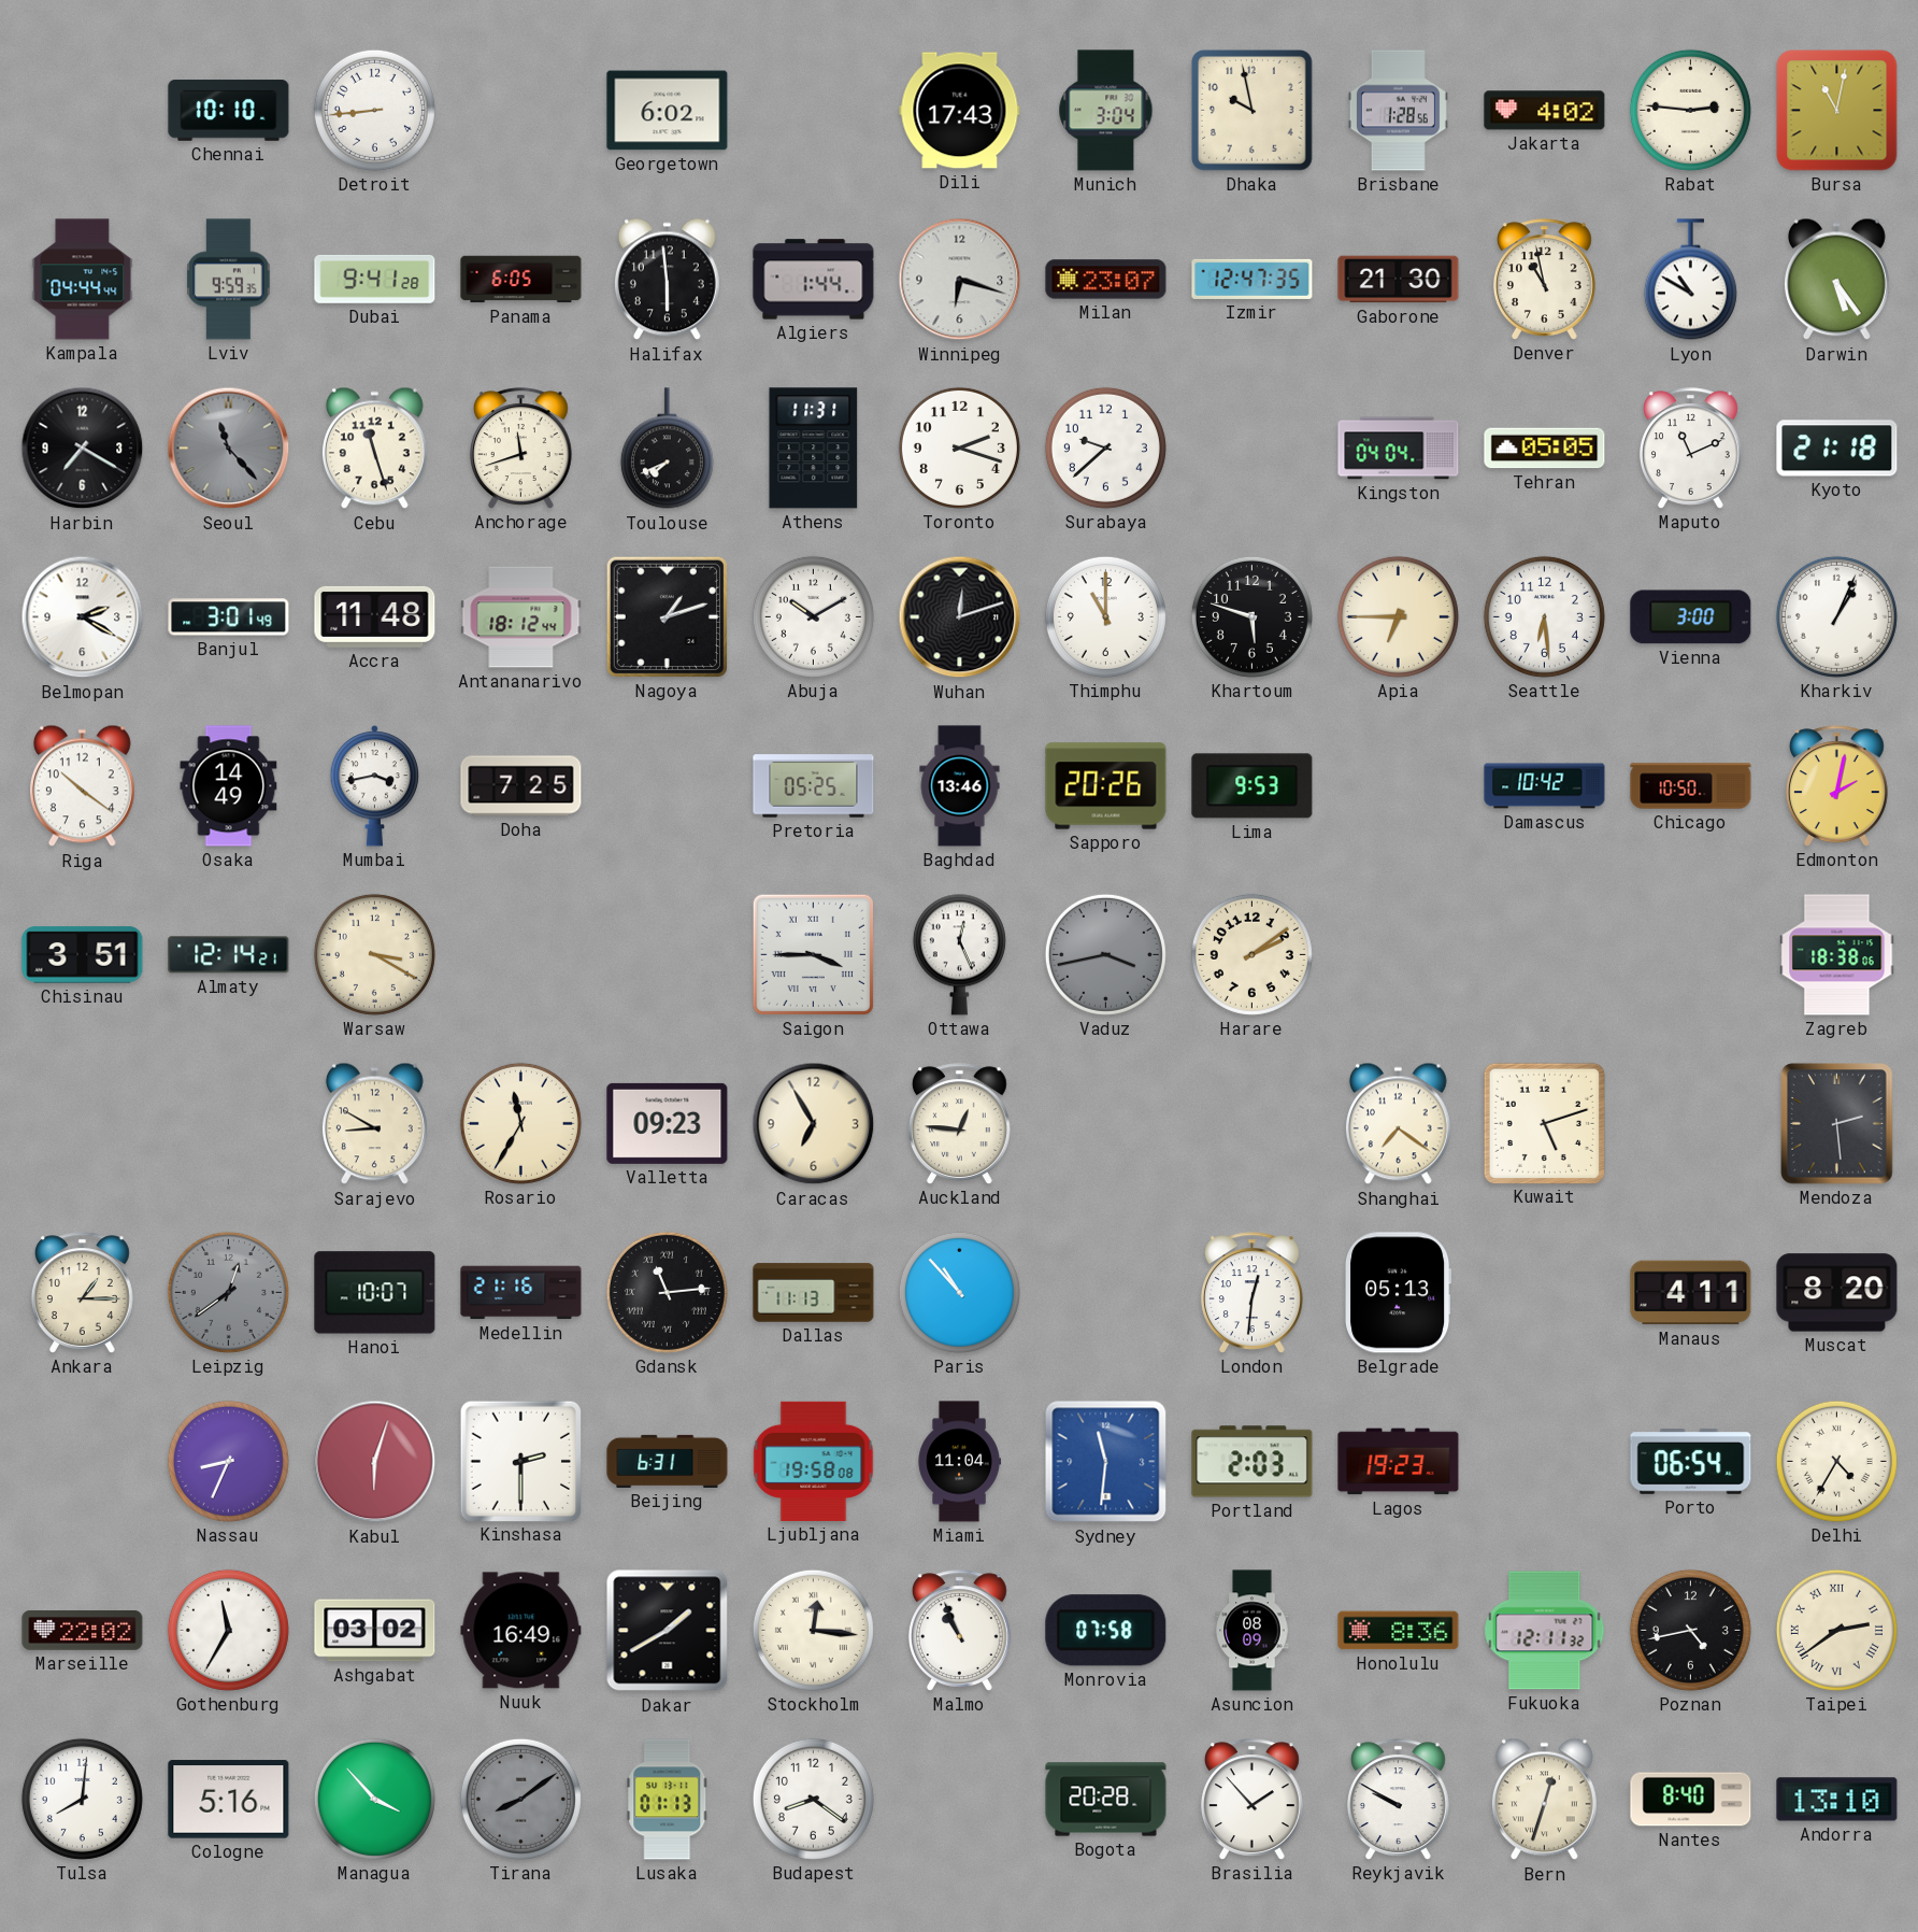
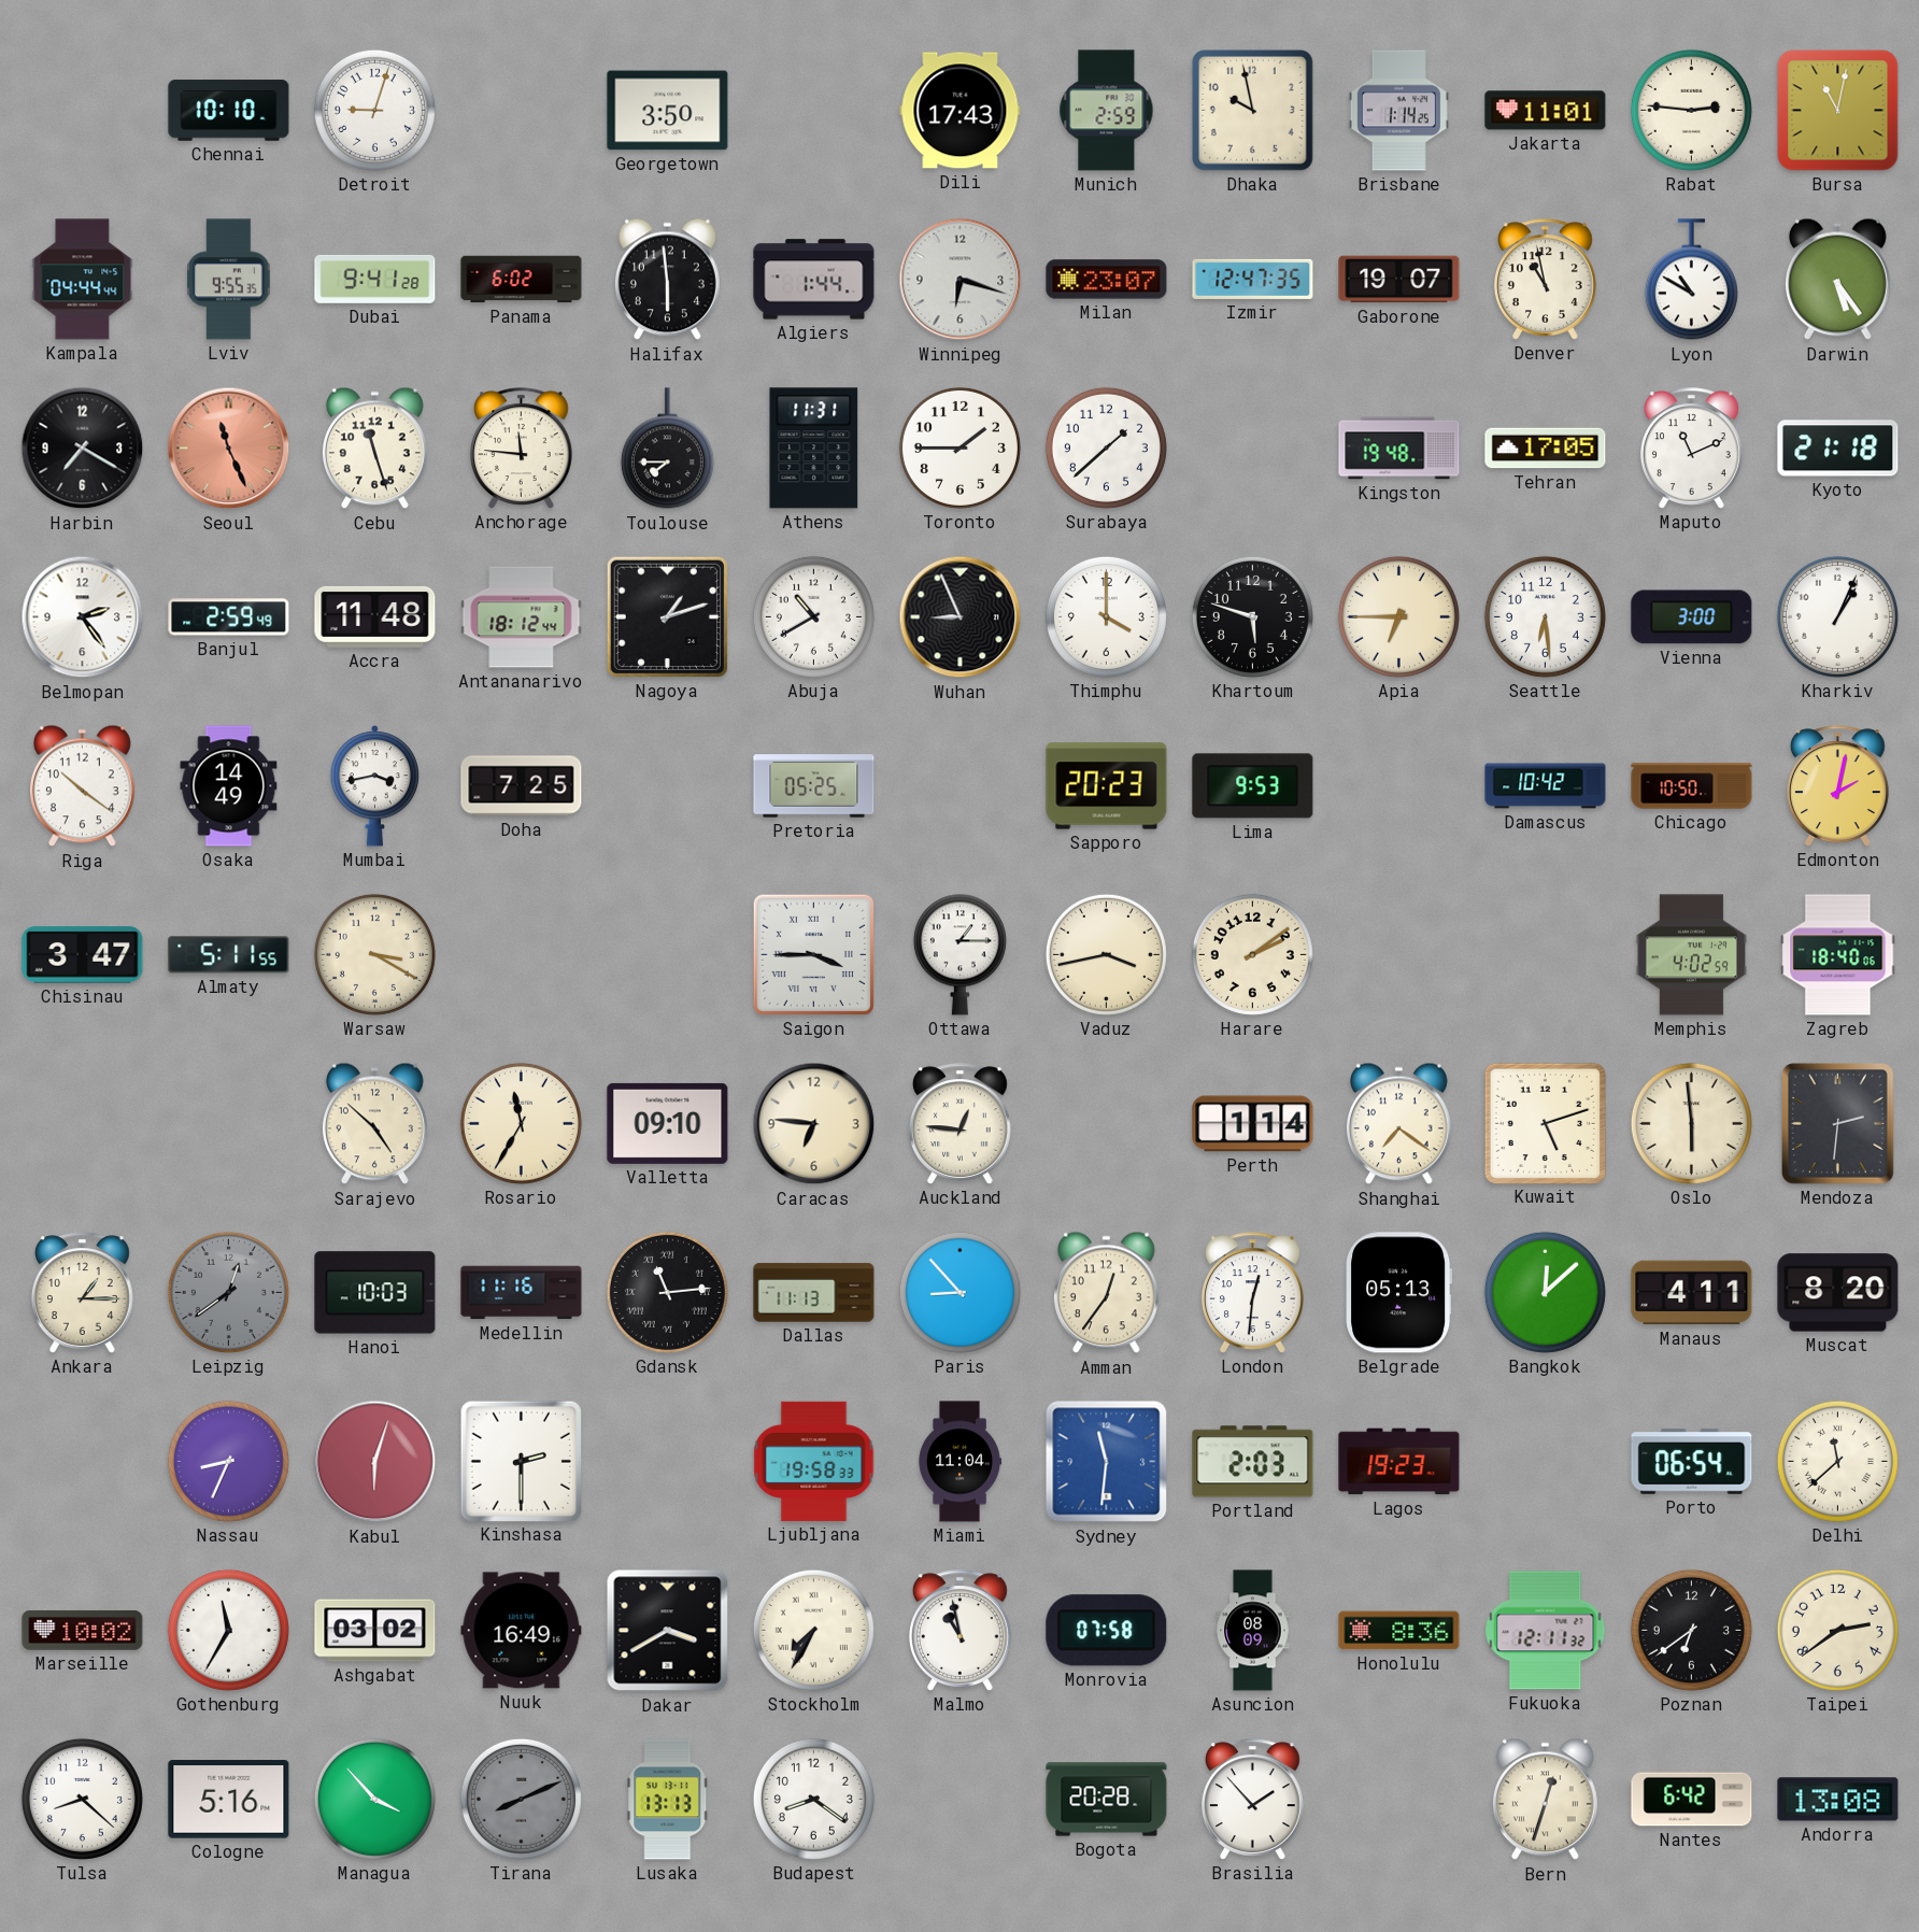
Detroit: 8:44 -> 9:03
Georgetown: 6:02 -> 3:50
Munich: 3:04 -> 2:59
Brisbane: 1:28 -> 1:14
Jakarta: 4:02 -> 11:01
Lviv: 9:59 -> 9:55
Panama: 6:05 -> 6:02
Gaborone: 21:30 -> 19:07
Seoul: 11:23 -> 11:26
Seoul dial: grey -> salmon
Anchorage: 11:42 -> 11:46
Toulouse: 7:41 -> 7:45
Toronto: 2:18 -> 1:45
Surabaya: 9:38 -> 1:38
Kingston: 04:04 -> 19:48
Tehran: 05:05 -> 17:05
Belmopan: 2:20 -> 2:24
Banjul: 3:01 -> 2:59
Abuja: 10:10 -> 10:40
Wuhan: 12:12 -> 8:56
Thimphu: 11:00 -> 4:00
Baghdad: 13:46 -> none
Sapporo: 20:26 -> 20:23
Chisinau: 3:51 -> 3:47
Almaty: 12:14 -> 5:11
Ottawa: 12:26 -> 1:15
Vaduz dial: grey -> cream
Memphis: none -> 4:02
Zagreb: 18:38 -> 18:40
Sarajevo: 8:50 -> 4:52
Valletta: 09:23 -> 09:10
Caracas: 6:55 -> 6:46
Perth: none -> 1:14
Oslo: none -> 5:59
Mendoza: 2:29 -> 2:31
Hanoi: 10:07 -> 10:03
Medellin: 21:16 -> 11:16
Paris: 10:53 -> 8:53
Amman: none -> 12:36
Bangkok: none -> 12:08
Beijing: 6:31 -> none
Ljubljana: 19:58:08 -> 19:58:33
Delhi: 4:35 -> 11:38
Marseille: 22:02 -> 10:02
Dakar: 1:40 -> 3:40
Stockholm: 12:16 -> 7:35
Malmo: 10:56 -> 10:58
Poznan: 4:43 -> 6:39
Taipei numerals: Roman -> Arabic
Tulsa: 8:01 -> 8:22
Tirana: 8:09 -> 8:11
Lusaka: 01:13 -> 13:13
Reykjavik: 9:50 -> none
Nantes: 8:40 -> 6:42
Andorra: 13:10 -> 13:08
